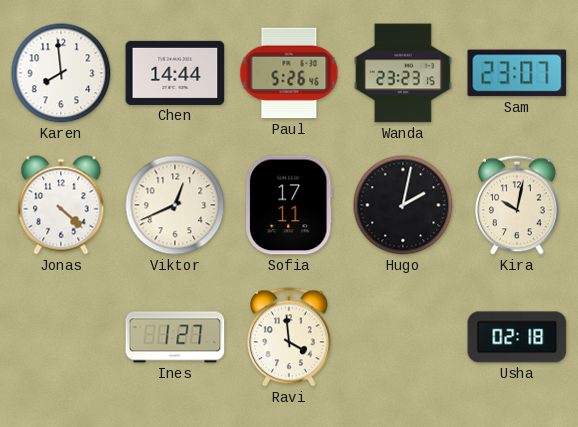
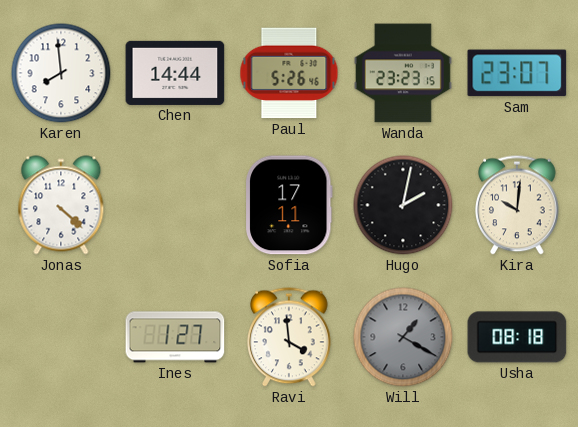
Viktor: 12:41 -> none
Kira: 10:02 -> 10:01
Will: none -> 1:20
Usha: 02:18 -> 08:18
